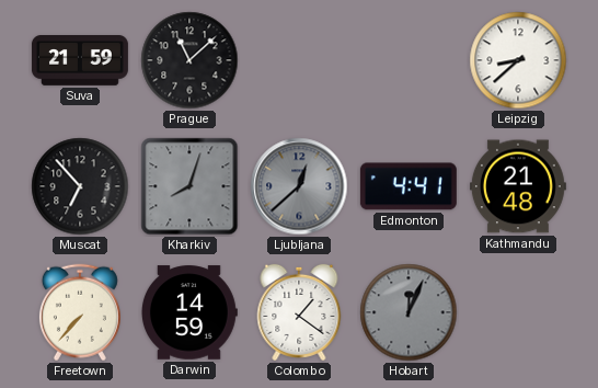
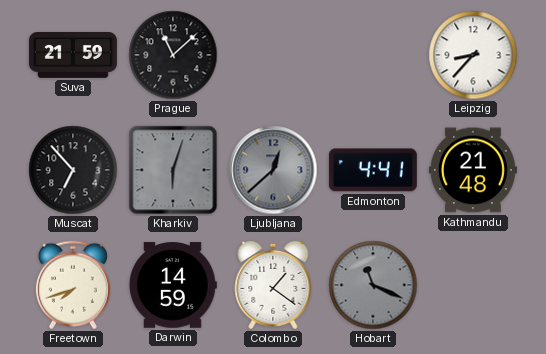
Leipzig: 8:38 -> 8:37
Kharkiv: 8:03 -> 6:03
Freetown: 7:37 -> 7:42
Hobart: 12:04 -> 11:19
